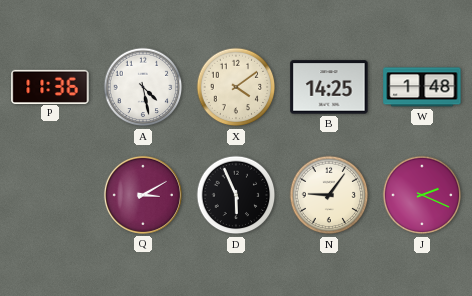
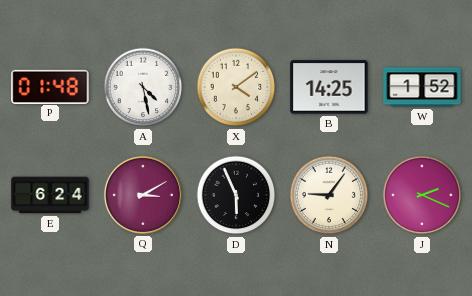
P: 11:36 -> 01:48
W: 1:48 -> 1:52
E: none -> 6:24
